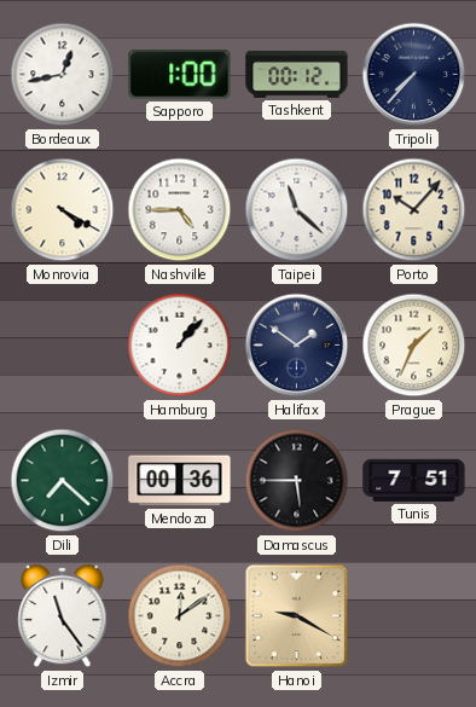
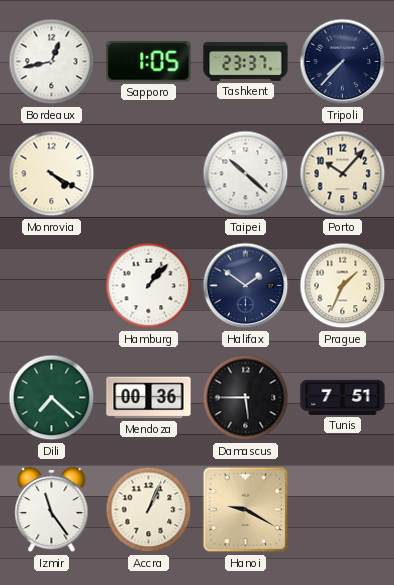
Sapporo: 1:00 -> 1:05
Tashkent: 00:12 -> 23:37
Nashville: 4:45 -> none
Taipei: 11:22 -> 10:22
Accra: 12:09 -> 1:04
